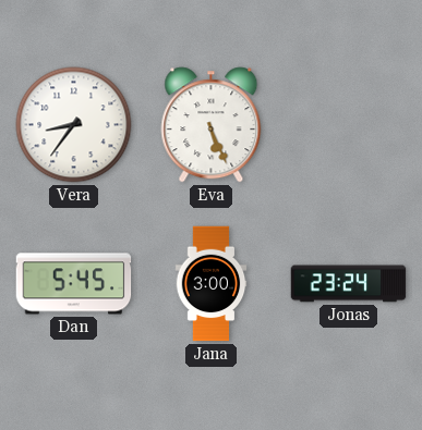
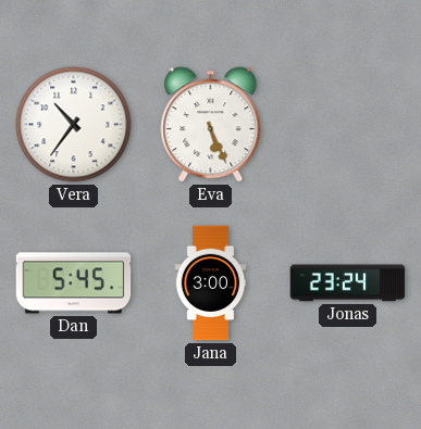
Vera: 8:36 -> 10:36
